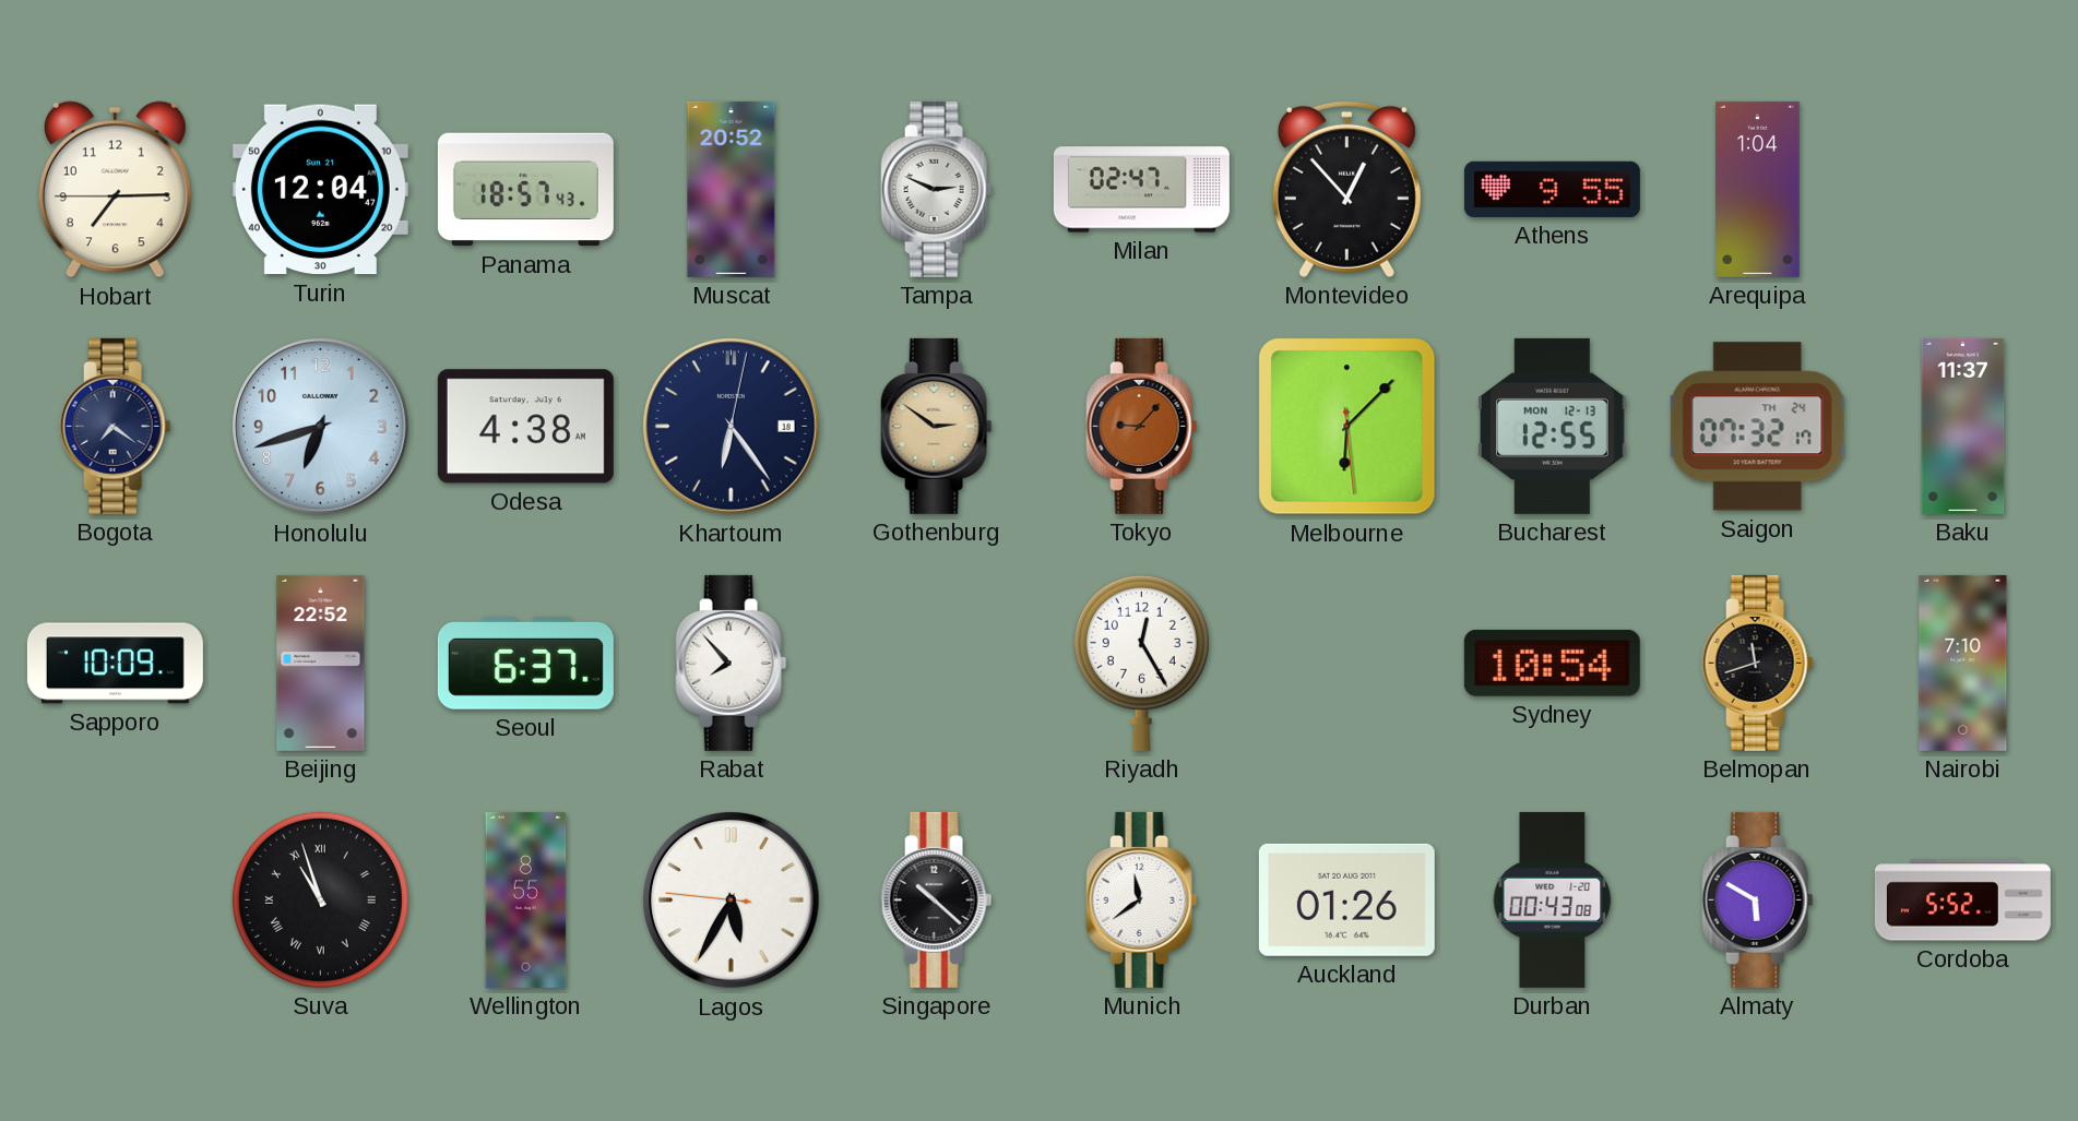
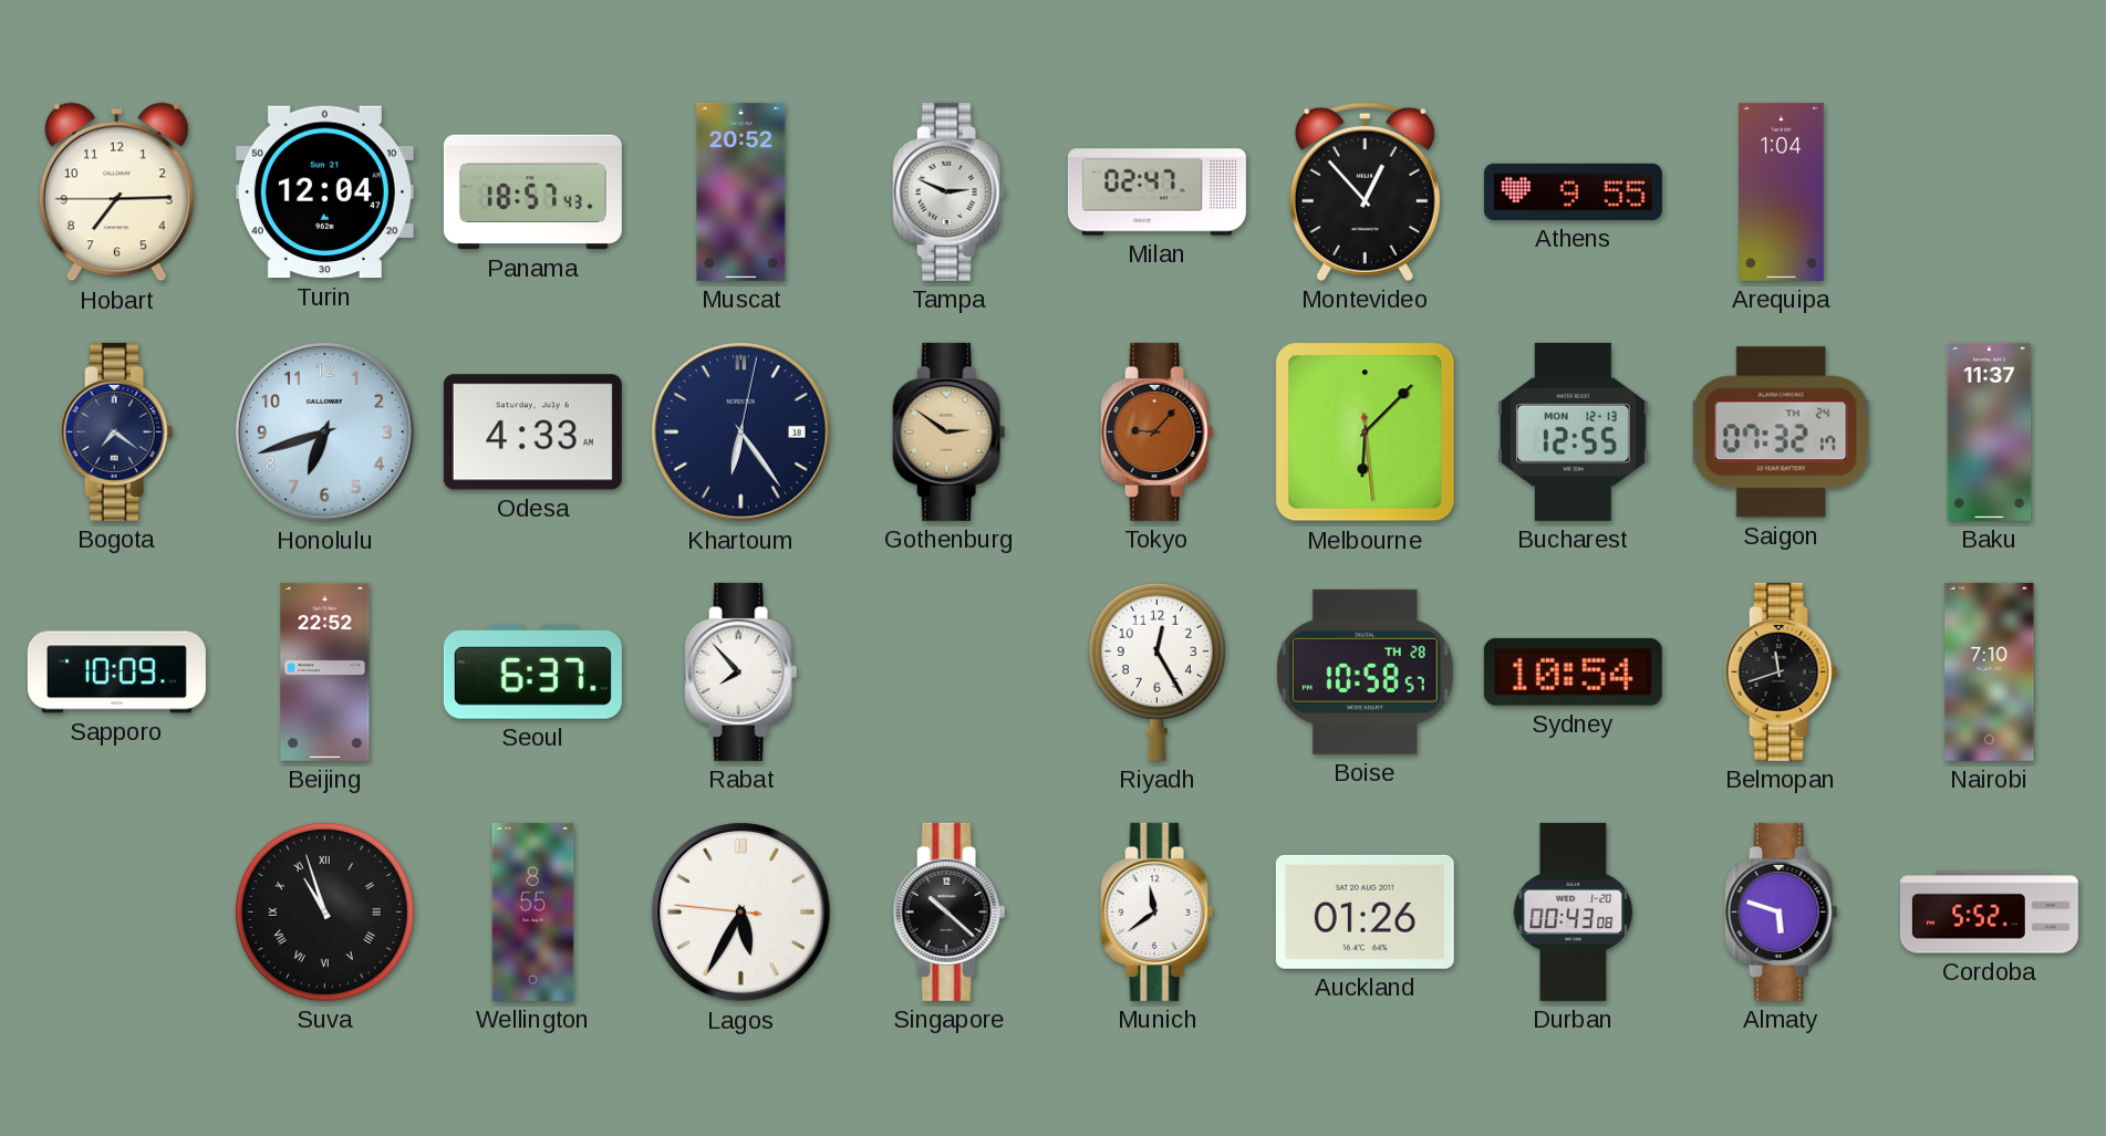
Odesa: 4:38 -> 4:33
Boise: none -> 10:58
Almaty: 5:50 -> 5:48
